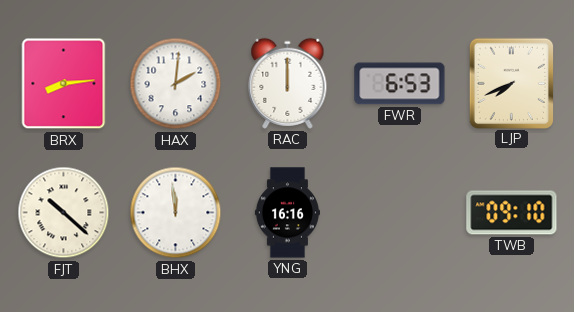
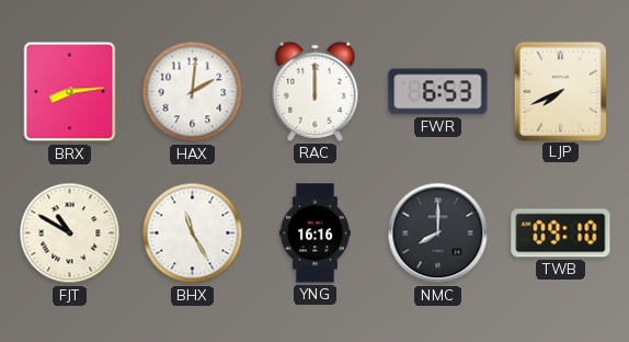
FJT: 10:22 -> 10:50
BHX: 11:59 -> 11:25
NMC: none -> 8:00
